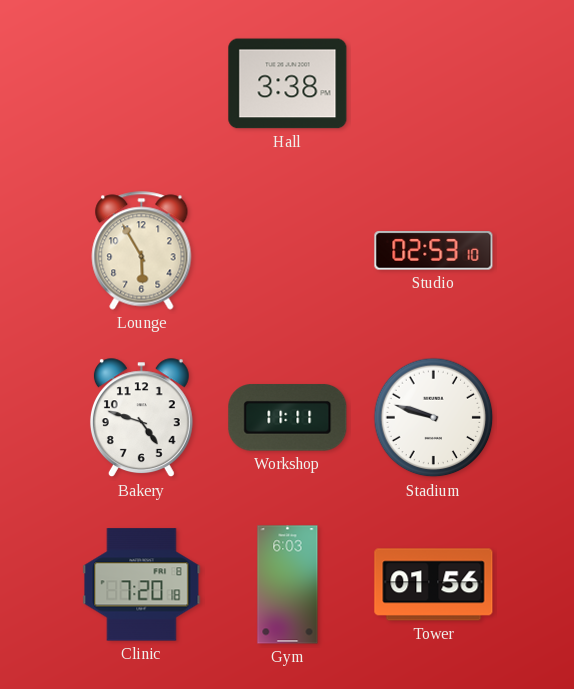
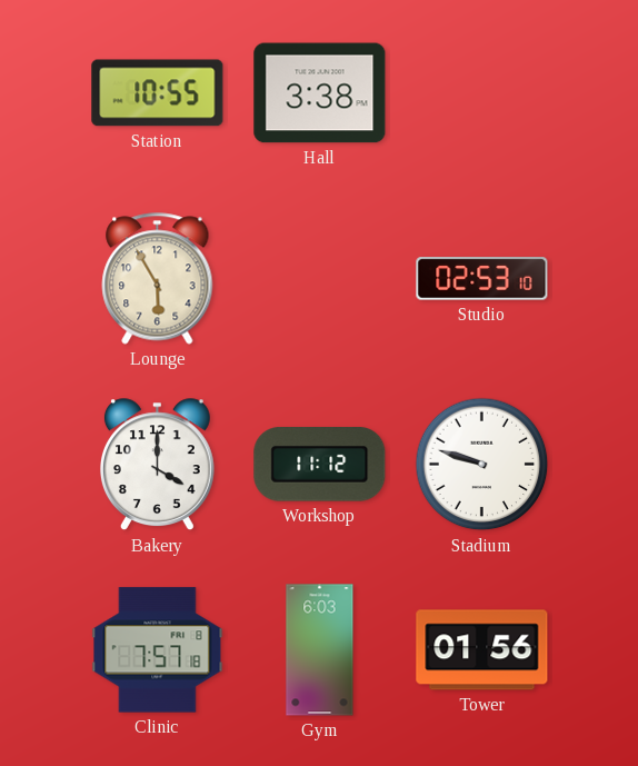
Station: none -> 10:55
Bakery: 4:48 -> 4:00
Workshop: 11:11 -> 11:12
Clinic: 7:20 -> 7:57
